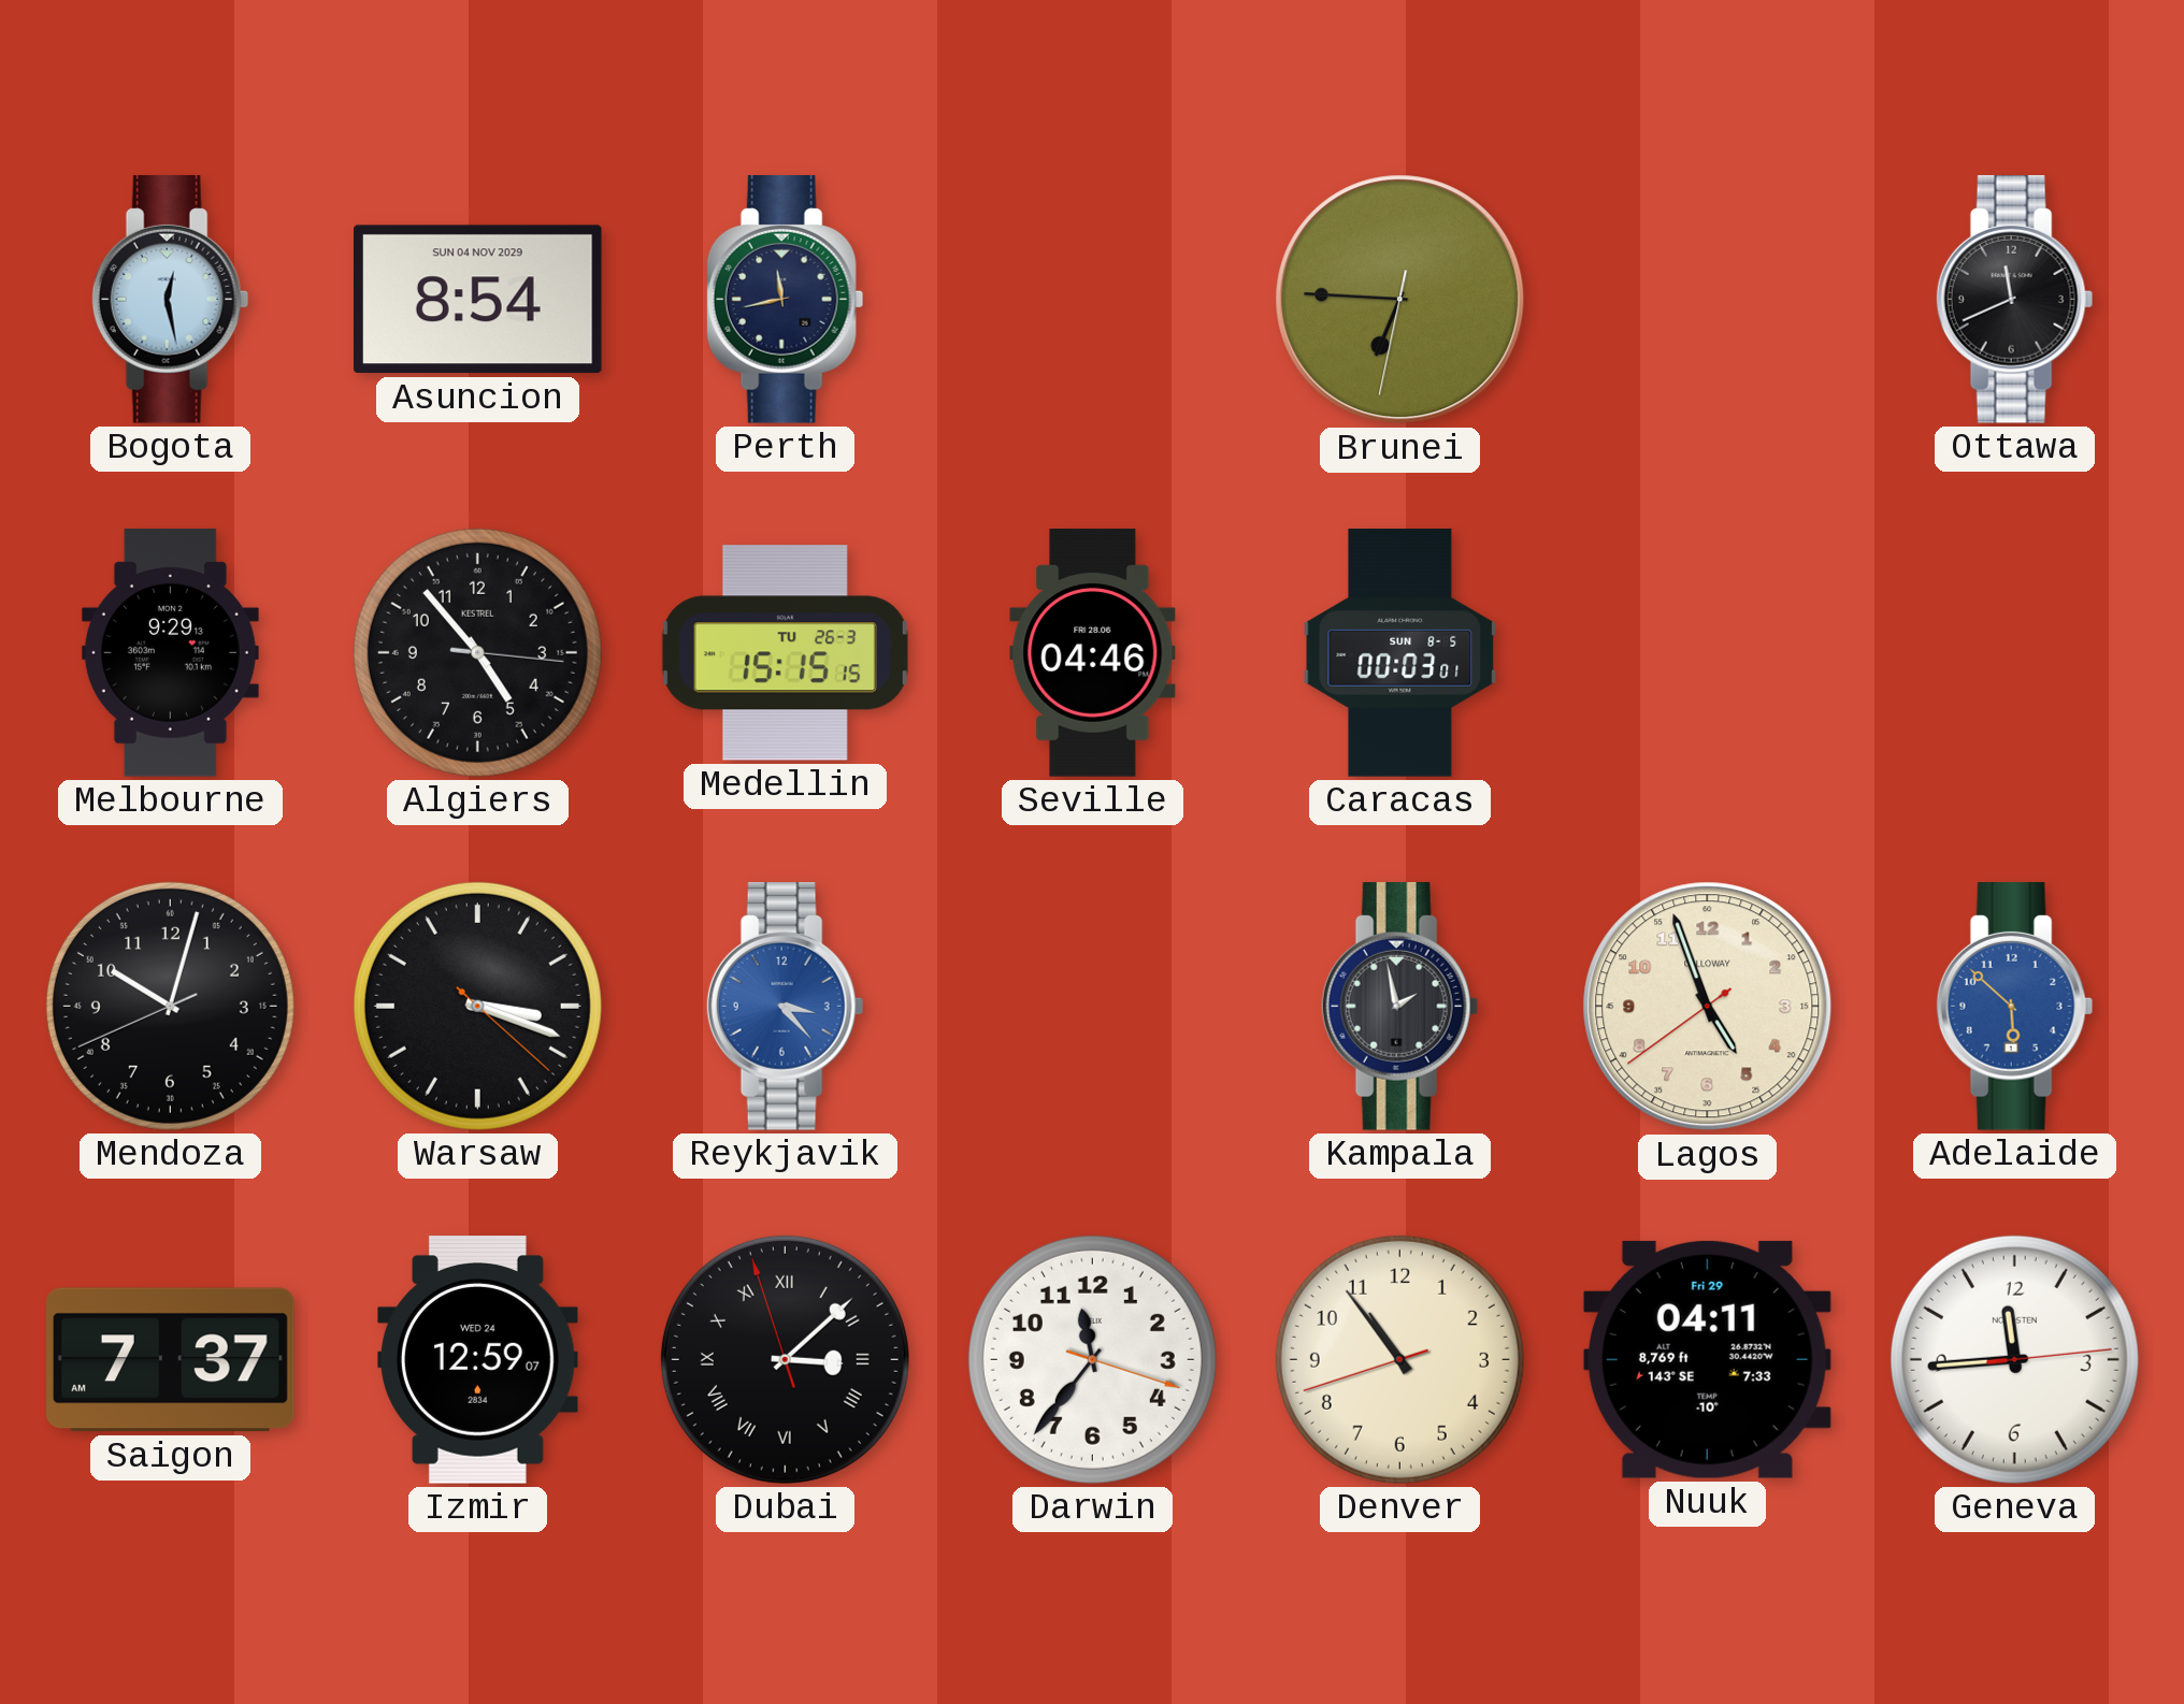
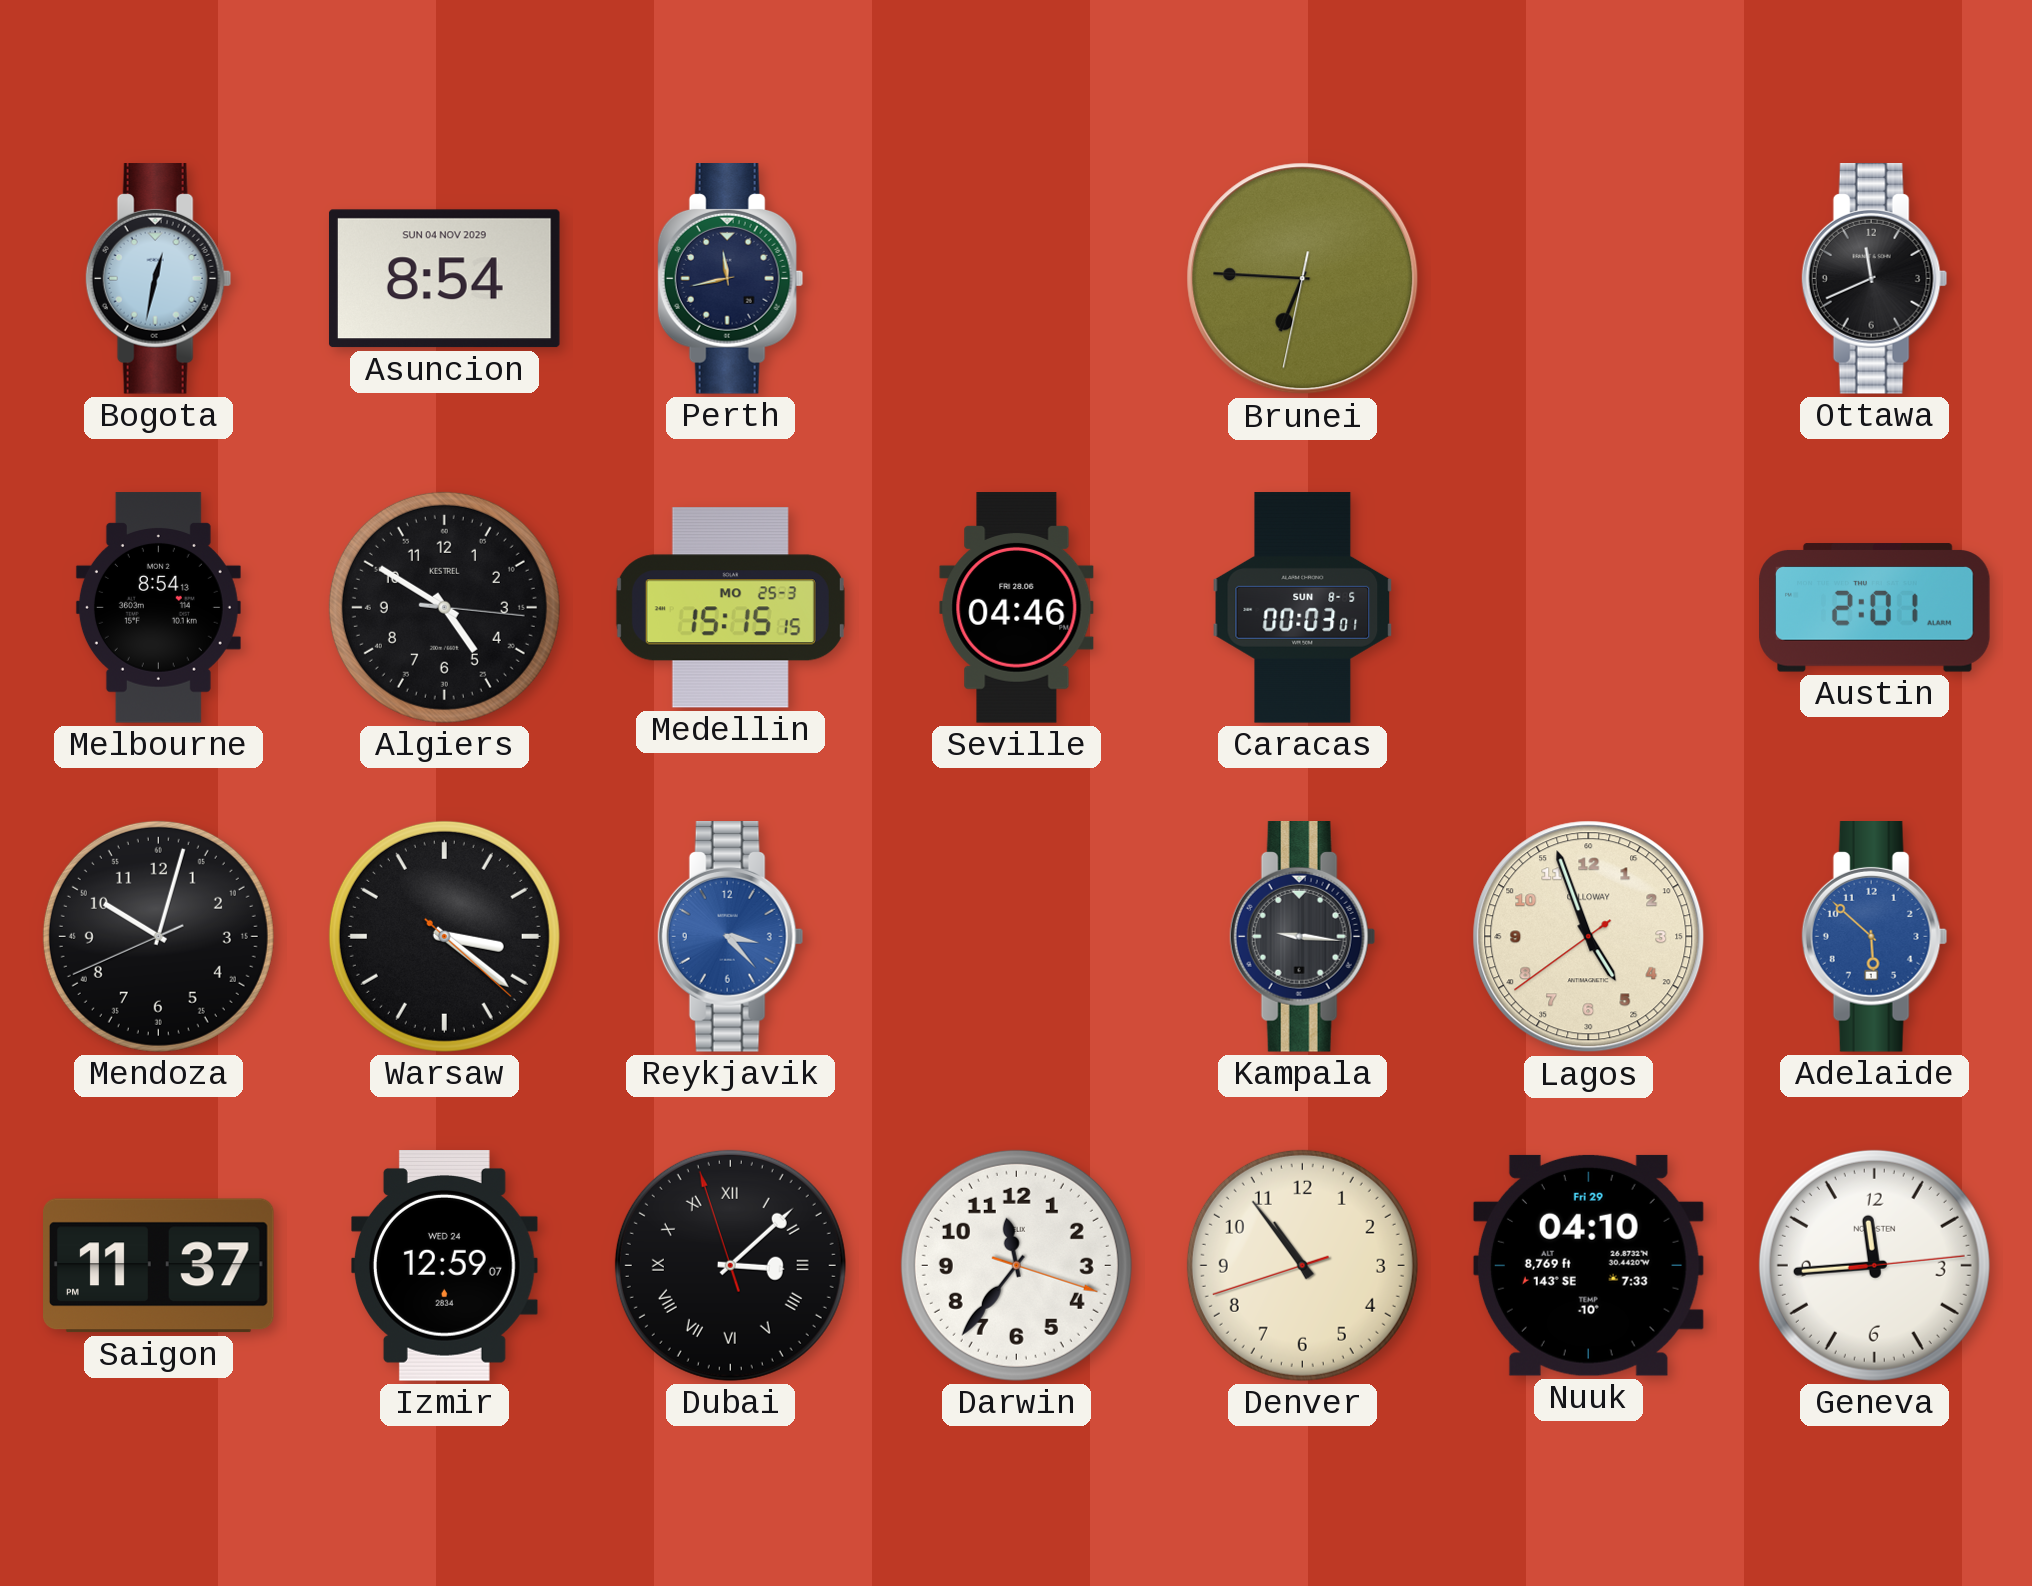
Bogota: 12:28 -> 12:32
Melbourne: 9:29 -> 8:54
Algiers: 4:53 -> 4:50
Medellin date: TU 26-3 -> MO 25-3
Austin: none -> 2:01
Warsaw: 3:18 -> 3:21
Kampala: 1:58 -> 9:16
Saigon: 7:37 -> 11:37
Nuuk: 04:11 -> 04:10
